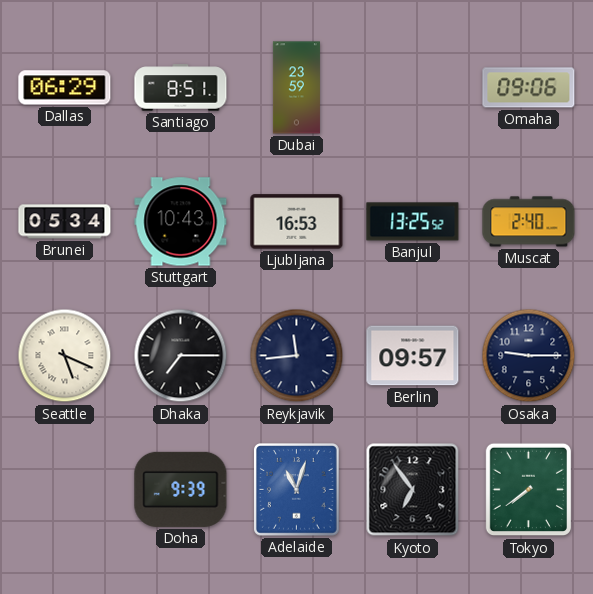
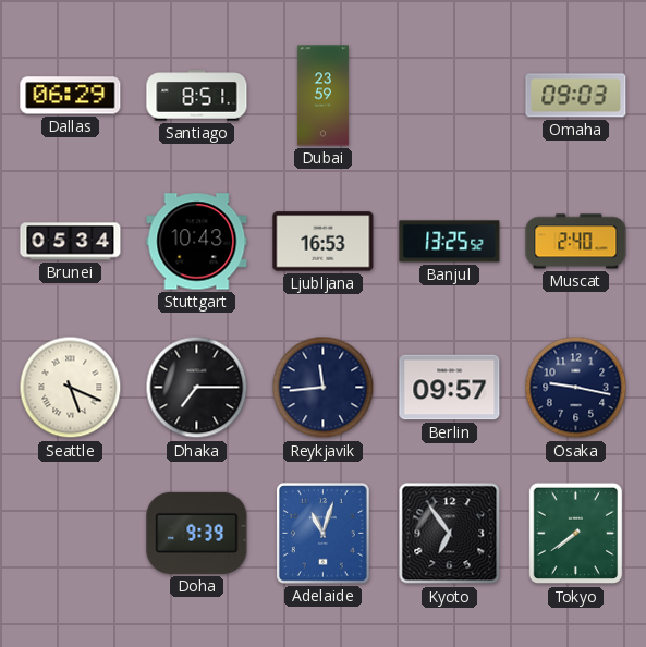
Omaha: 09:06 -> 09:03
Osaka: 9:15 -> 9:17
